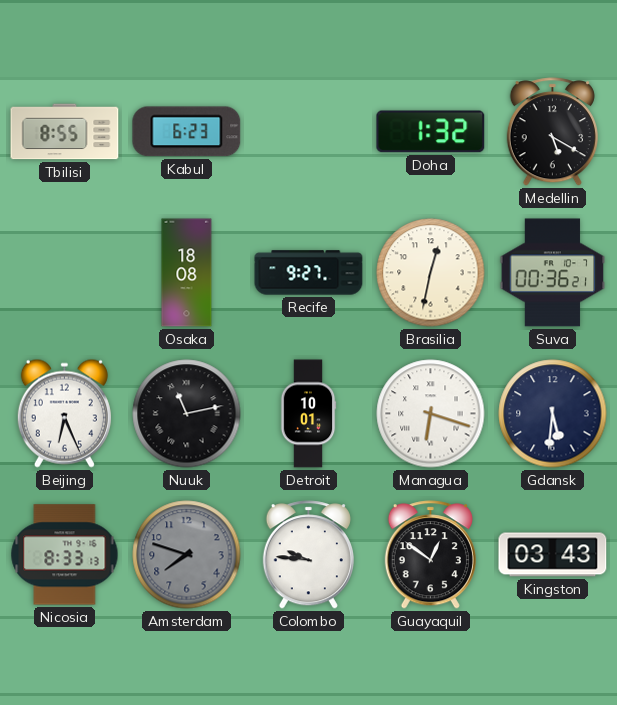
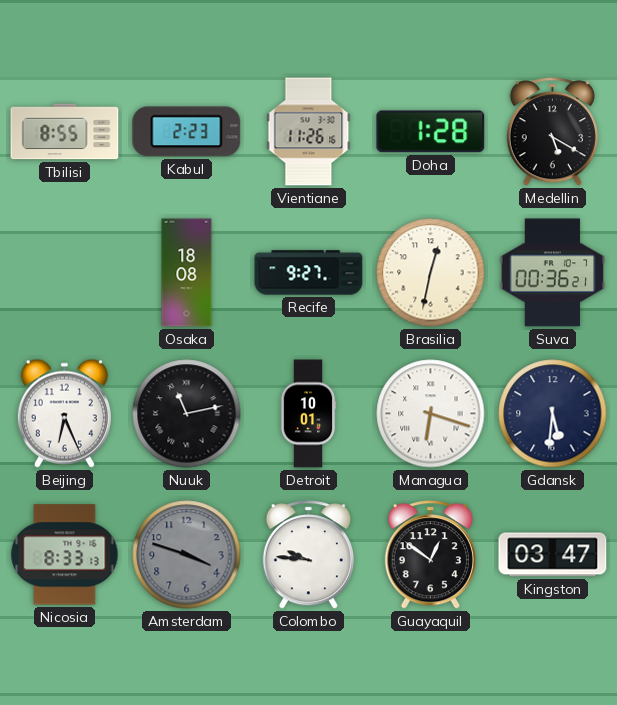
Kabul: 6:23 -> 2:23
Vientiane: none -> 11:26
Doha: 1:32 -> 1:28
Amsterdam: 7:48 -> 3:48
Kingston: 03:43 -> 03:47
